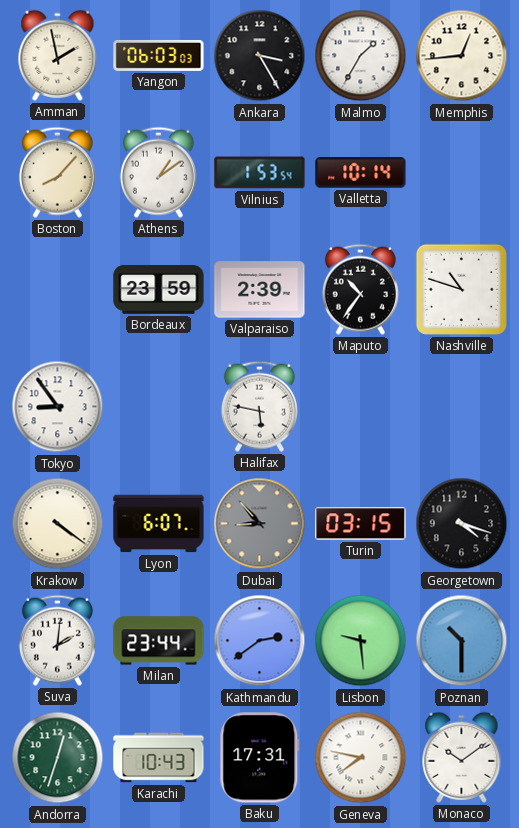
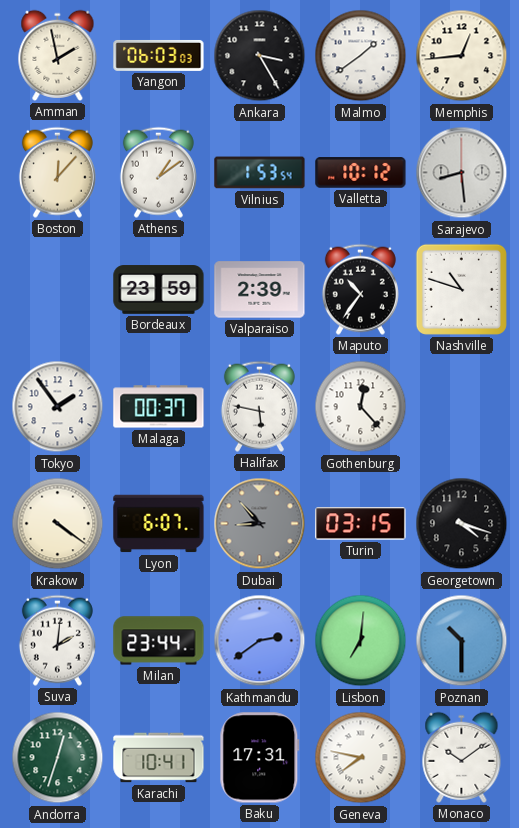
Malmo: 1:35 -> 1:39
Boston: 8:07 -> 12:07
Valletta: 10:14 -> 10:12
Sarajevo: none -> 8:29
Tokyo: 8:54 -> 1:54
Malaga: none -> 00:37
Gothenburg: none -> 12:23
Lisbon: 9:29 -> 7:01
Karachi: 10:43 -> 10:41
